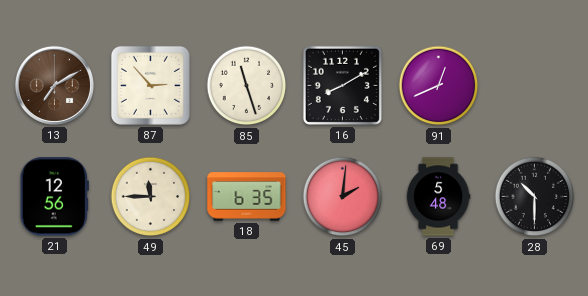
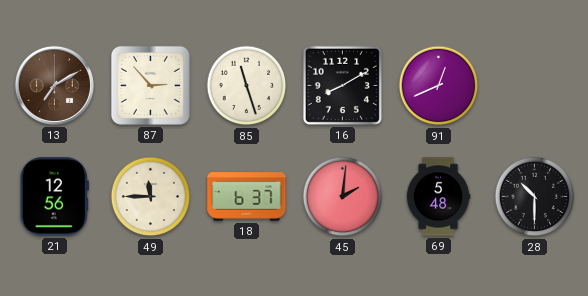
18: 6:35 -> 6:37
